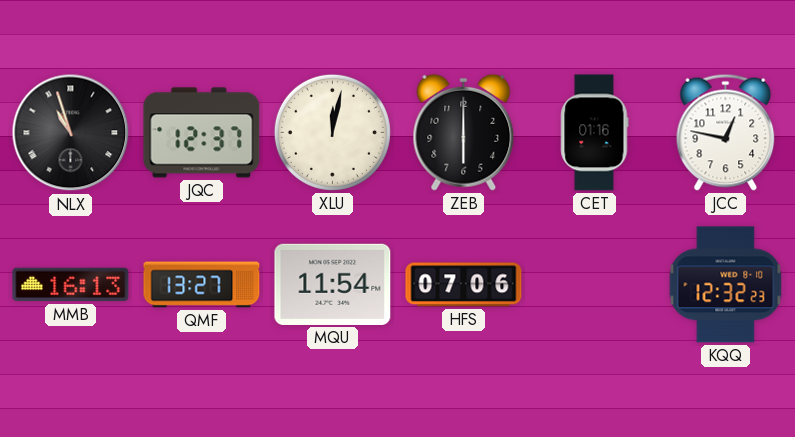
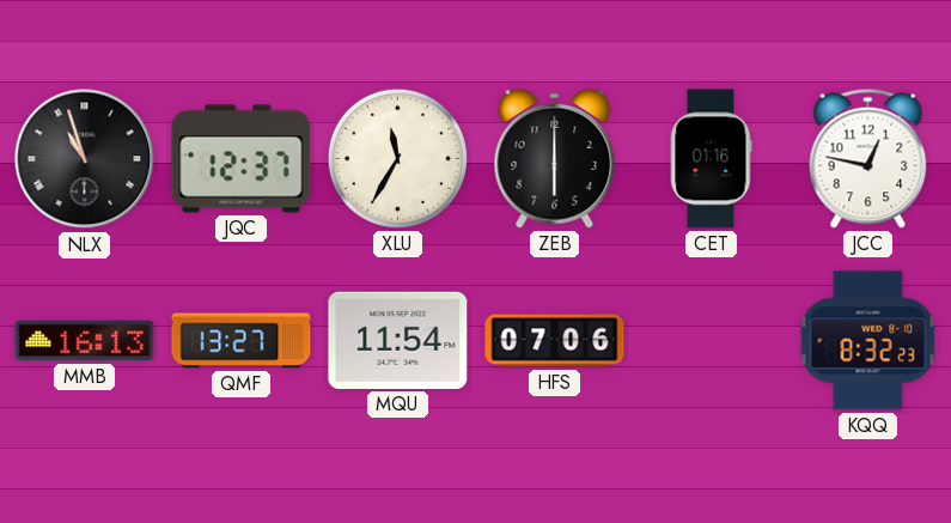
XLU: 12:02 -> 11:35
KQQ: 12:32 -> 8:32
